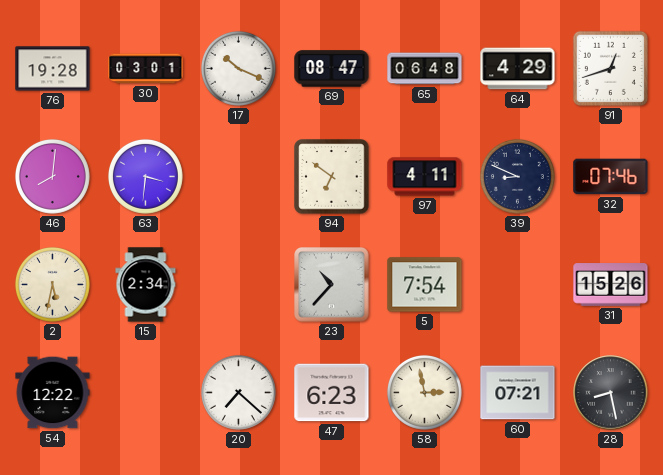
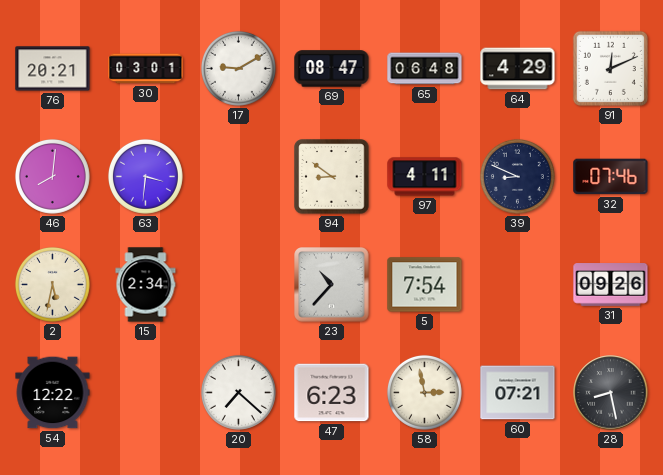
76: 19:28 -> 20:21
17: 10:19 -> 9:10
91: 12:42 -> 12:11
94: 6:51 -> 8:51
31: 15:26 -> 09:26
